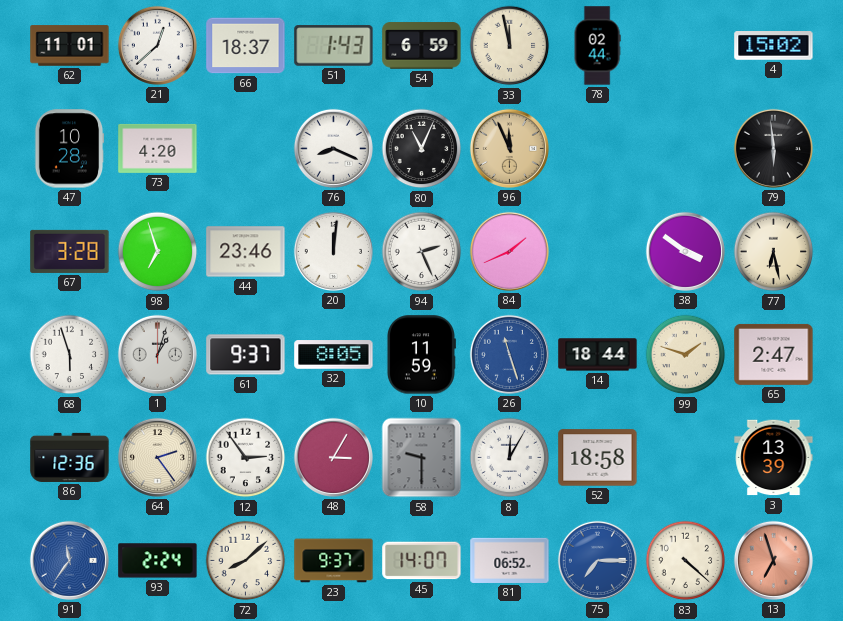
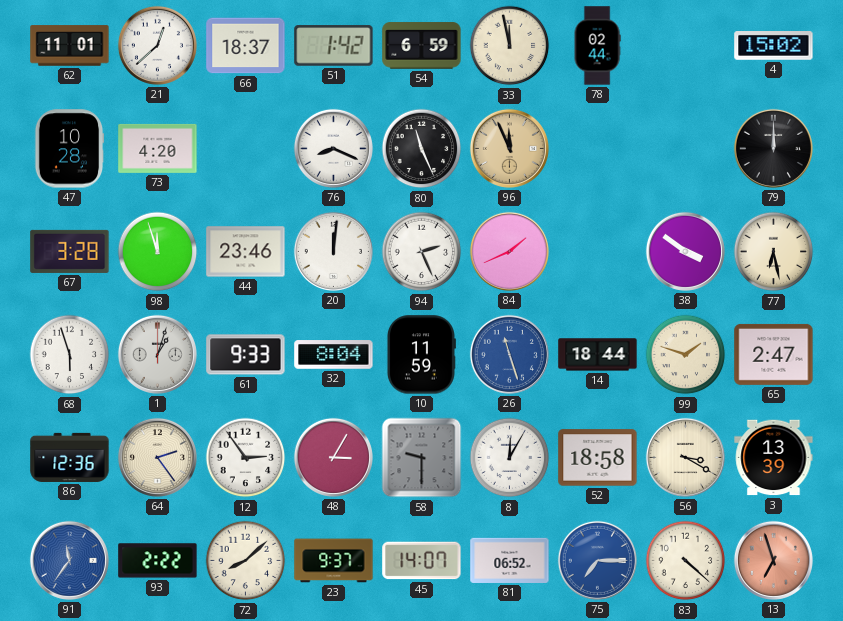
51: 1:43 -> 1:42
80: 11:04 -> 11:26
79: 5:59 -> 12:00
98: 6:57 -> 11:57
61: 9:37 -> 9:33
32: 8:05 -> 8:04
56: none -> 3:20
93: 2:24 -> 2:22
